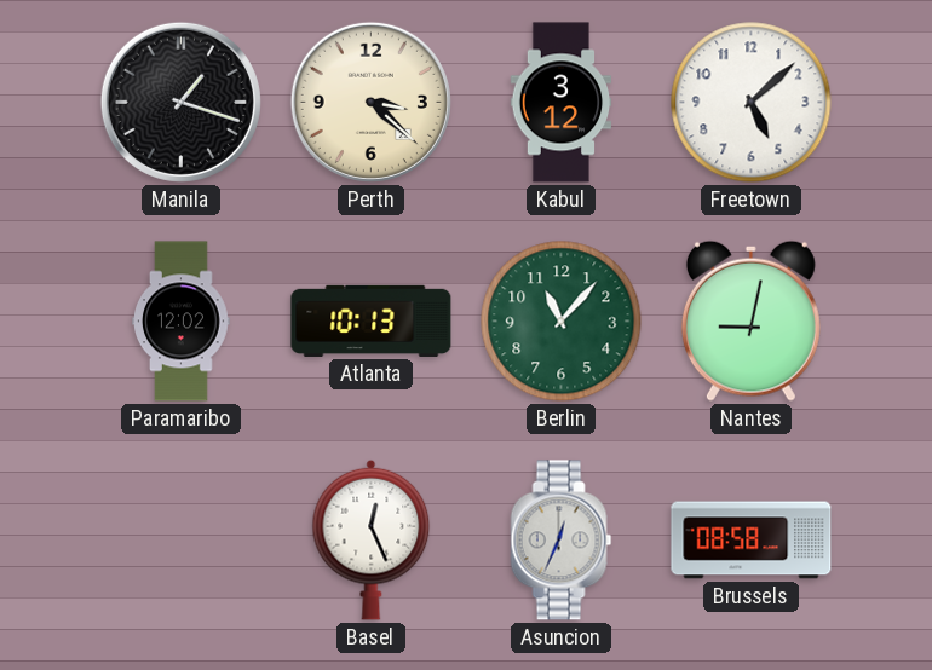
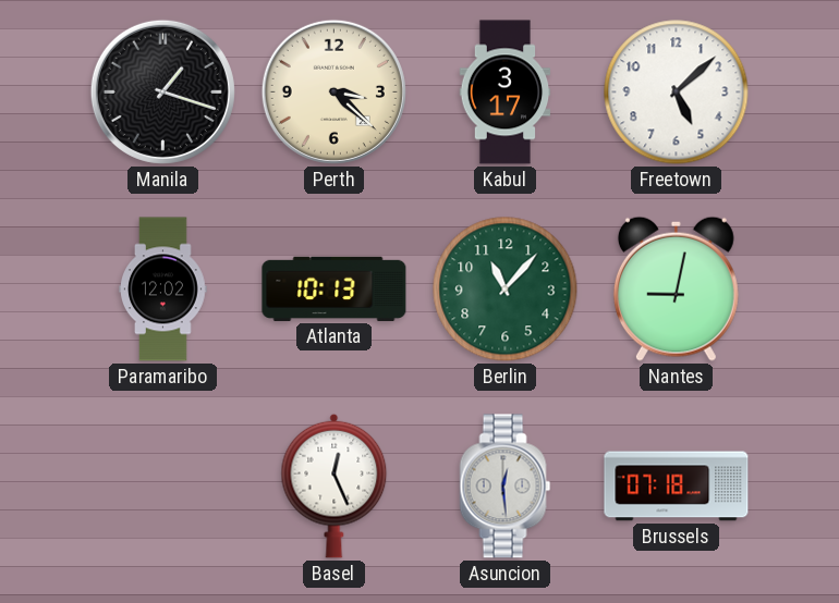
Kabul: 3:12 -> 3:17
Asuncion: 12:34 -> 12:29
Brussels: 08:58 -> 07:18
